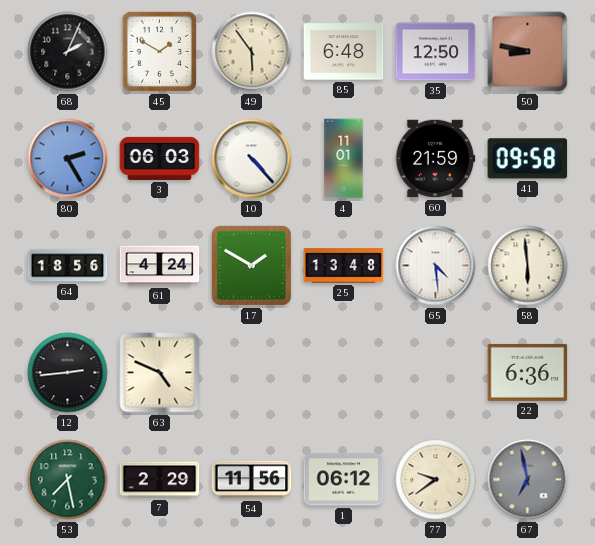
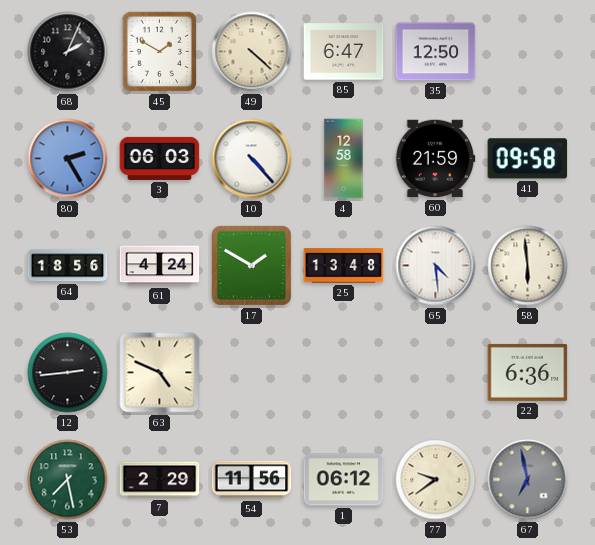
49: 5:54 -> 4:22
85: 6:48 -> 6:47
50: 8:47 -> none
4: 11:01 -> 12:58
